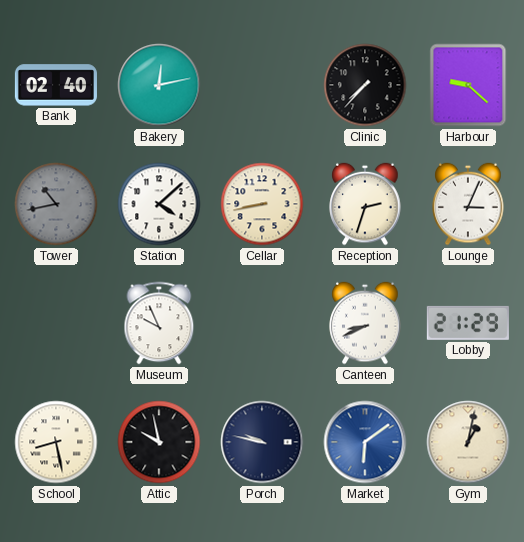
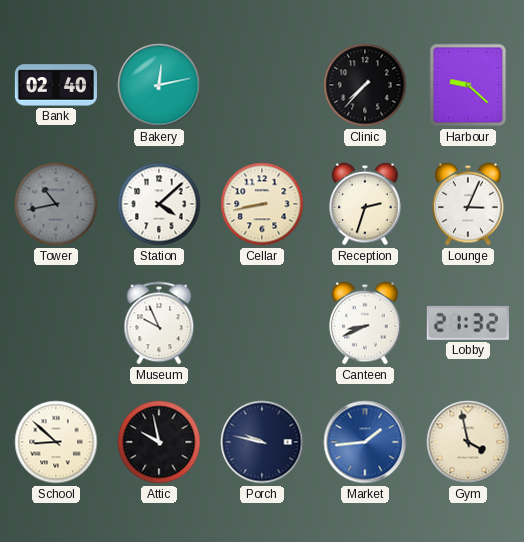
Lobby: 21:29 -> 21:32
School: 8:28 -> 8:52
Market: 6:09 -> 1:44
Gym: 1:02 -> 3:58
